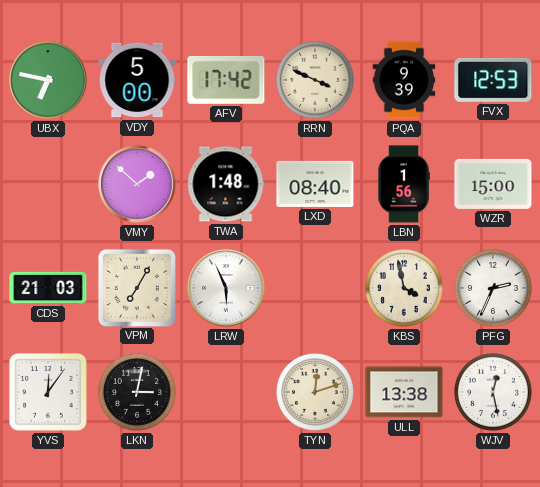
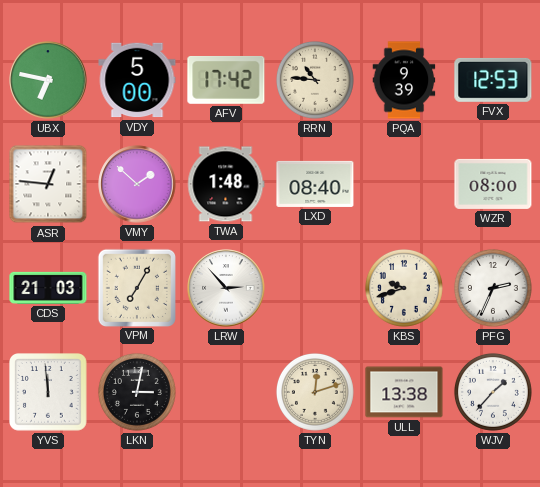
RRN: 3:49 -> 10:46
ASR: none -> 12:46
LBN: 1:56 -> none
WZR: 15:00 -> 08:00
LRW: 5:56 -> 2:53
KBS: 3:58 -> 9:42
YVS: 12:06 -> 11:59
WJV: 12:28 -> 1:37
